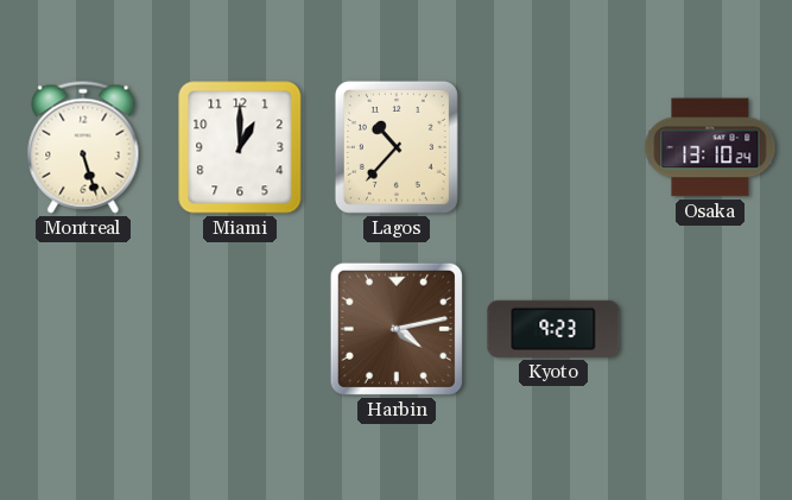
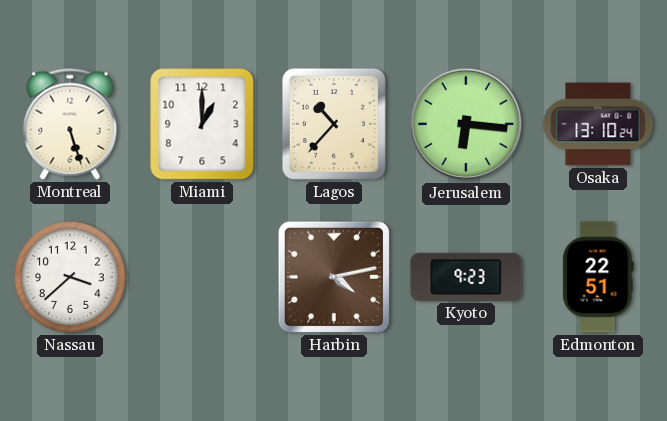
Jerusalem: none -> 6:16
Nassau: none -> 3:38
Edmonton: none -> 22:51
